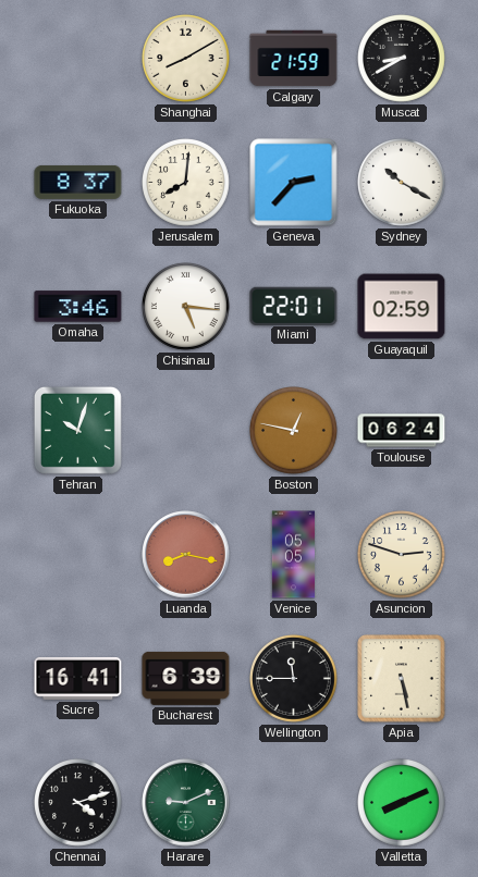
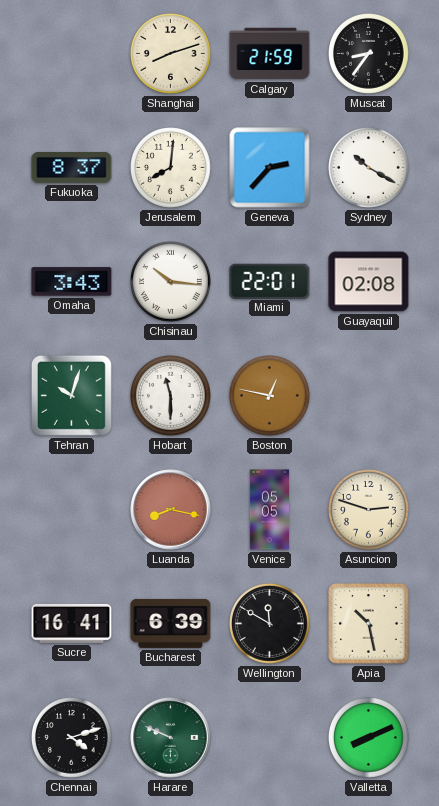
Shanghai: 8:10 -> 8:12
Muscat: 8:40 -> 8:36
Omaha: 3:46 -> 3:43
Chisinau: 5:16 -> 10:16
Guayaquil: 02:59 -> 02:08
Hobart: none -> 11:30
Toulouse: 06:24 -> none
Wellington: 11:45 -> 11:50
Apia: 5:28 -> 10:28
Harare: 9:11 -> 9:49
